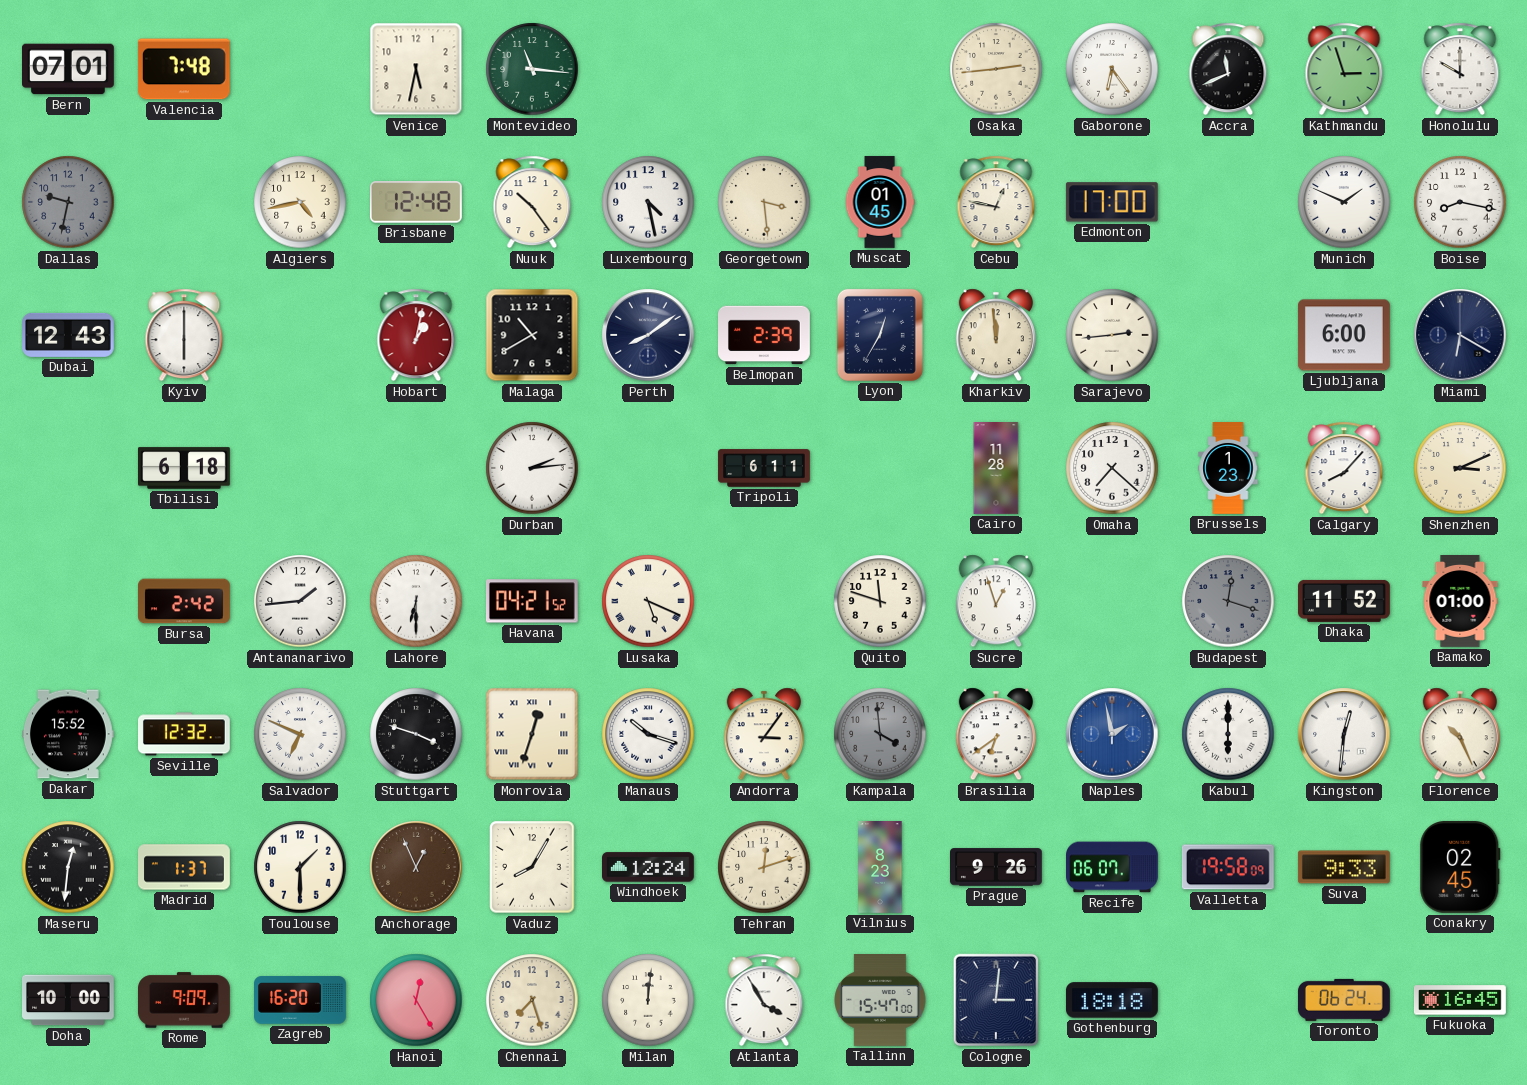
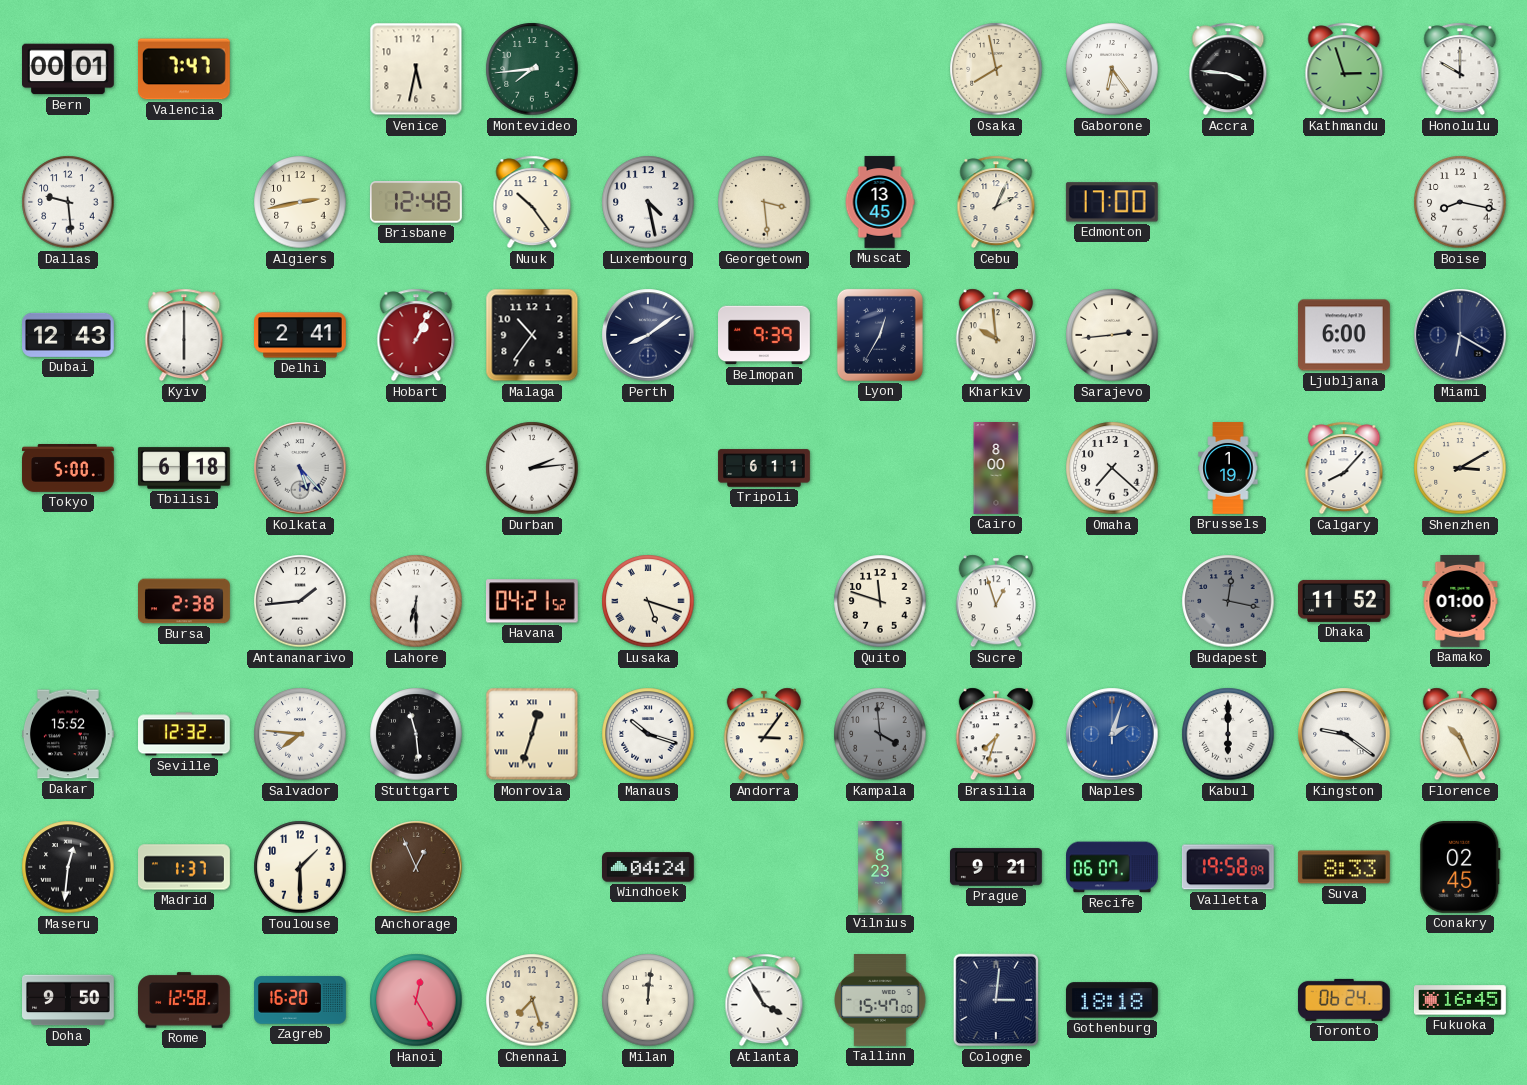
Bern: 07:01 -> 00:01
Valencia: 7:48 -> 7:47
Montevideo: 11:16 -> 7:44
Osaka: 2:44 -> 7:58
Accra: 11:41 -> 3:46
Dallas: 9:32 -> 9:29
Dallas dial: grey -> white
Algiers: 4:43 -> 2:43
Muscat: 01:45 -> 13:45
Cebu: 12:47 -> 2:04
Munich: 1:49 -> none
Delhi: none -> 2:41
Hobart: 1:02 -> 1:04
Malaga: 10:40 -> 10:36
Belmopan: 2:39 -> 9:39
Kharkiv: 11:59 -> 9:59
Tokyo: none -> 5:00
Kolkata: none -> 5:23
Cairo: 11:28 -> 8:00
Brussels: 1:23 -> 1:19
Shenzhen: 3:11 -> 3:10
Bursa: 2:42 -> 2:38
Lusaka: 5:19 -> 5:18
Budapest: 12:18 -> 12:17
Salvador: 6:49 -> 7:46
Stuttgart: 3:48 -> 11:29
Brasilia: 6:39 -> 7:33
Naples: 1:58 -> 2:03
Kingston: 12:31 -> 9:21
Vaduz: 8:05 -> none
Windhoek: 12:24 -> 04:24
Tehran: 12:12 -> none
Prague: 9:26 -> 9:21
Suva: 9:33 -> 8:33
Doha: 10:00 -> 9:50
Rome: 9:09 -> 12:58
